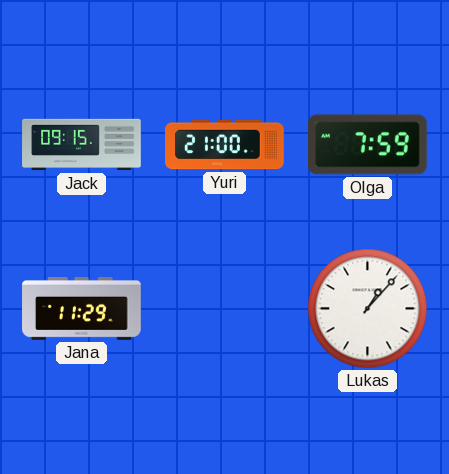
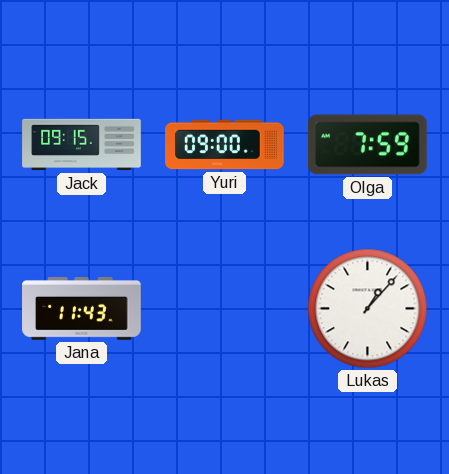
Yuri: 21:00 -> 09:00
Jana: 11:29 -> 11:43
